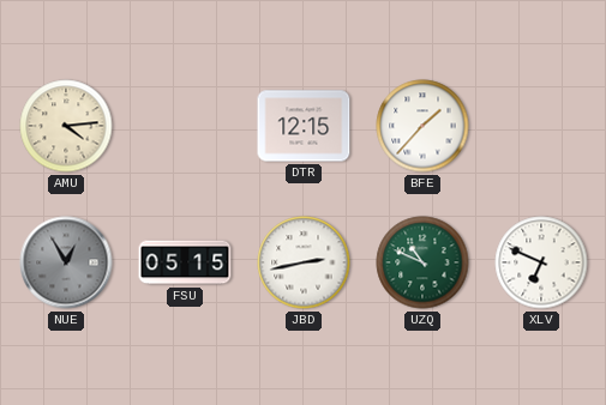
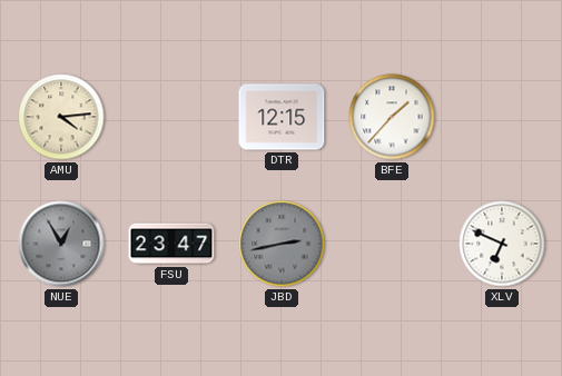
FSU: 05:15 -> 23:47
JBD dial: white -> grey
UZQ: 10:49 -> none
